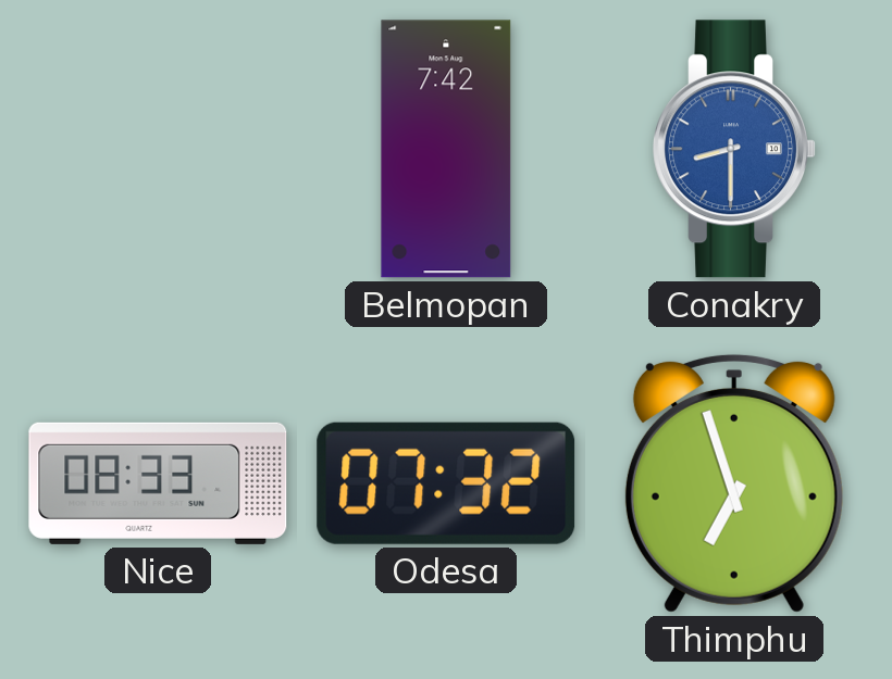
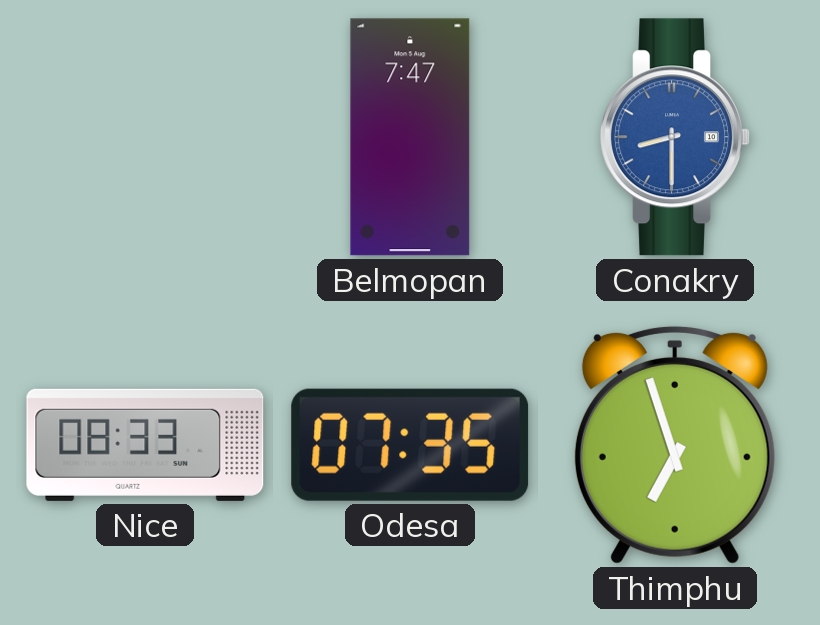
Belmopan: 7:42 -> 7:47
Odesa: 07:32 -> 07:35
